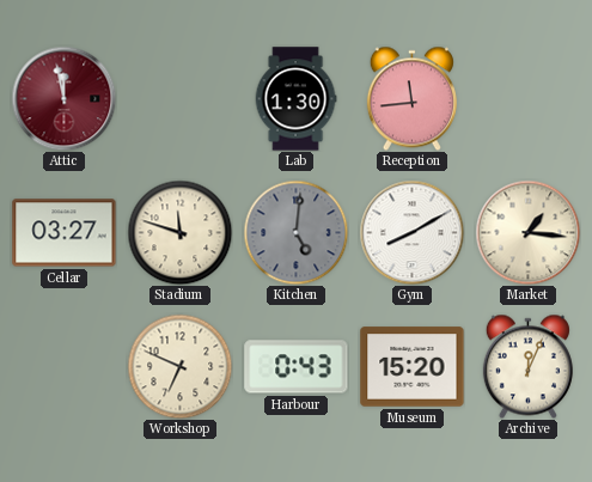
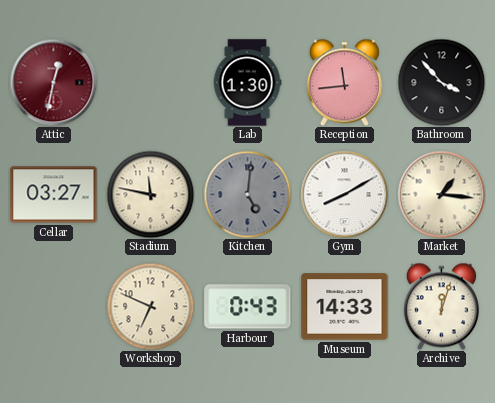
Attic: 11:58 -> 12:32
Bathroom: none -> 3:53
Stadium: 11:48 -> 11:47
Museum: 15:20 -> 14:33
Archive: 12:04 -> 12:03
